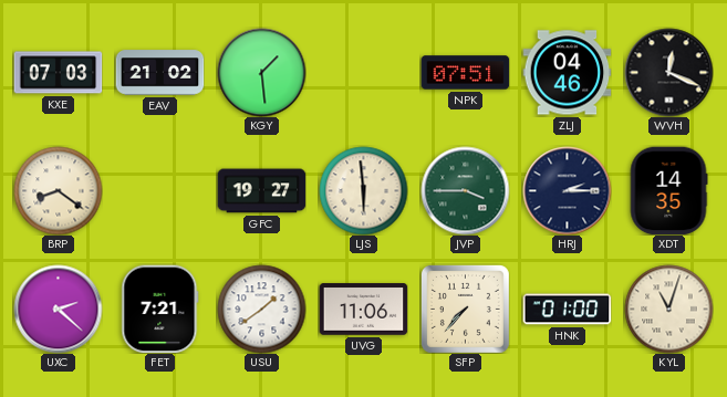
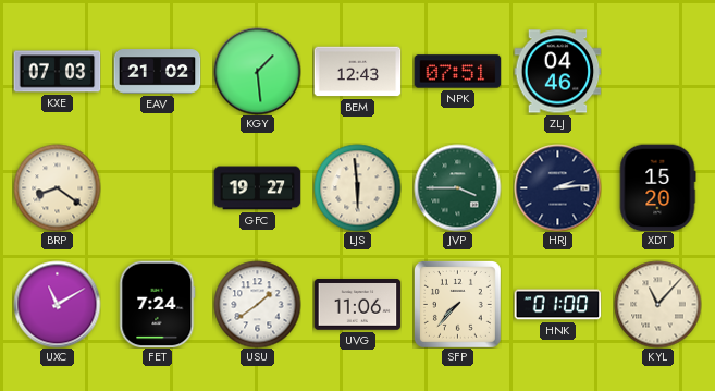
BEM: none -> 12:43
WVH: 12:19 -> none
HRJ: 2:15 -> 2:14
XDT: 14:35 -> 15:20
UXC: 2:22 -> 11:10
FET: 7:21 -> 7:24
KYL: 11:03 -> 11:07
